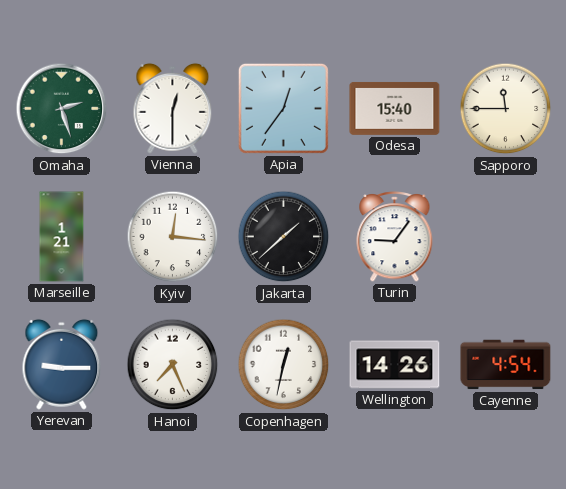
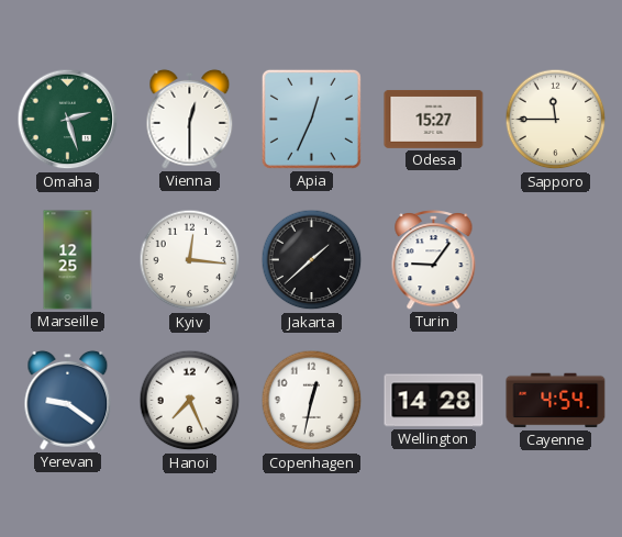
Apia: 12:36 -> 12:34
Odesa: 15:40 -> 15:27
Marseille: 1:21 -> 12:25
Yerevan: 9:15 -> 9:21
Wellington: 14:26 -> 14:28
